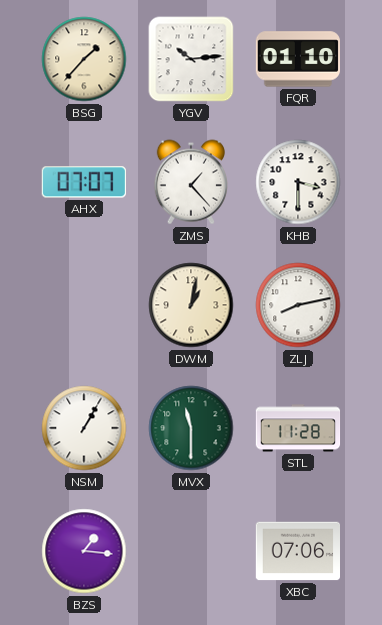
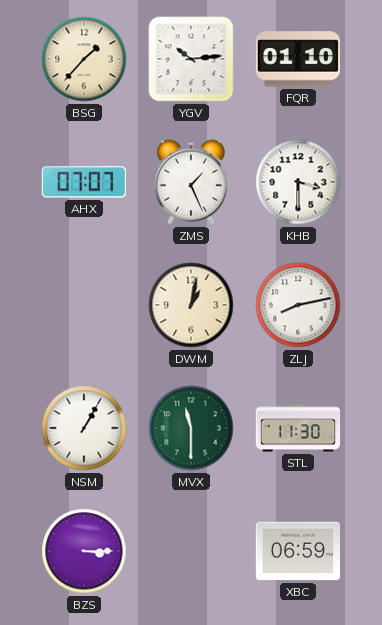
ZMS: 1:23 -> 1:26
STL: 11:28 -> 11:30
BZS: 1:16 -> 3:15
XBC: 07:06 -> 06:59
